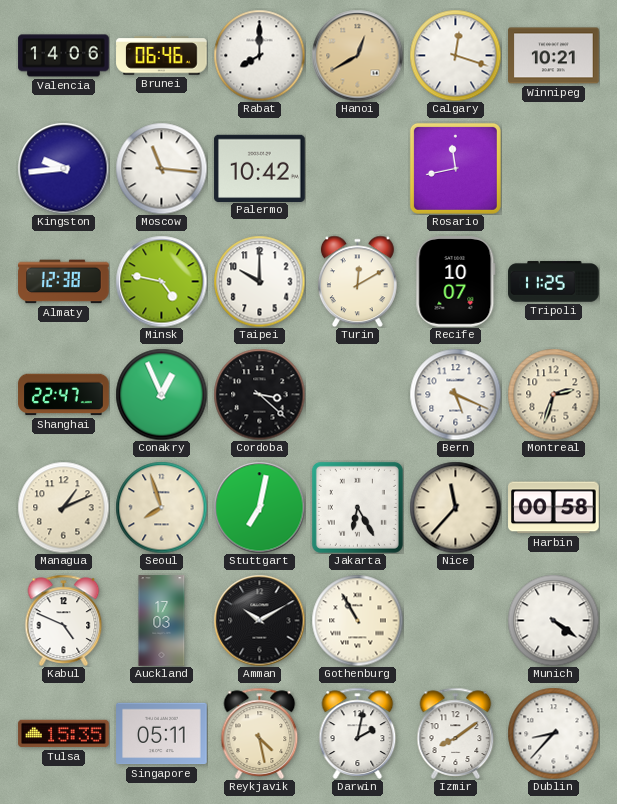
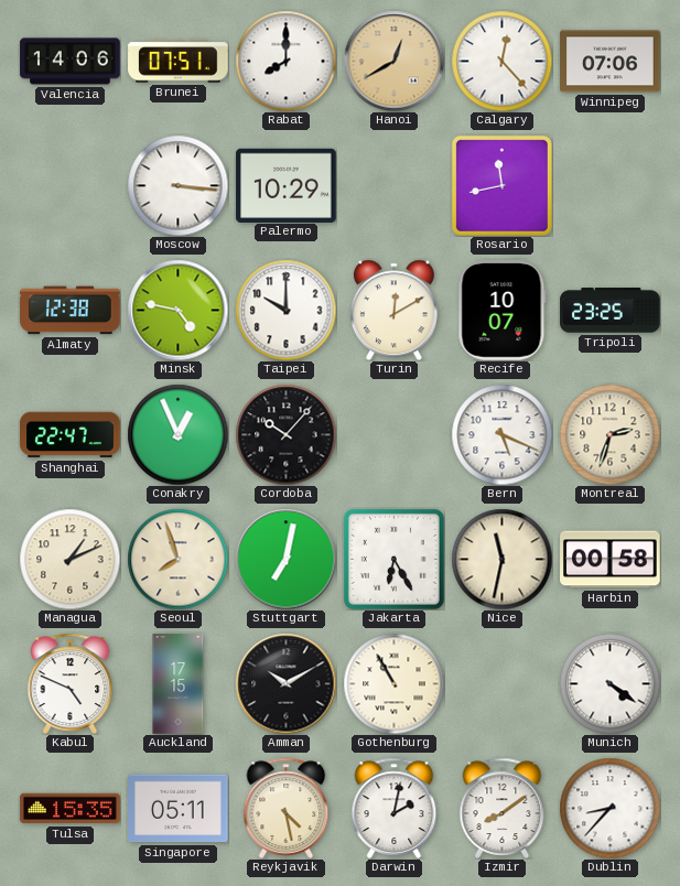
Brunei: 06:46 -> 07:51
Calgary: 12:18 -> 12:23
Winnipeg: 10:21 -> 07:06
Kingston: 9:44 -> none
Moscow: 11:16 -> 3:16
Palermo: 10:42 -> 10:29
Tripoli: 11:25 -> 23:25
Cordoba: 3:22 -> 10:07
Nice: 11:37 -> 11:32
Auckland: 17:03 -> 17:15
